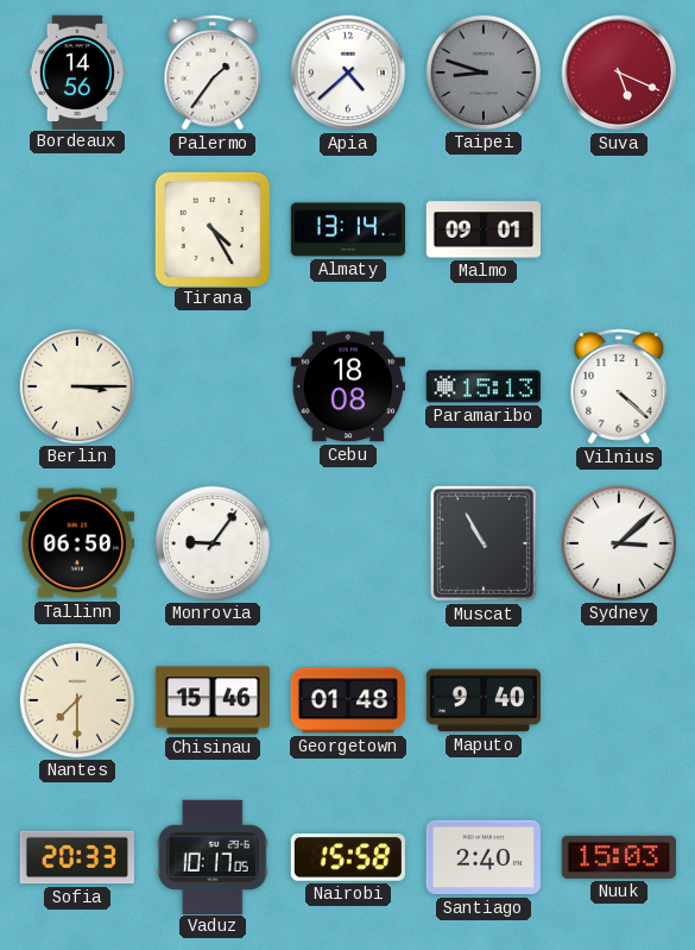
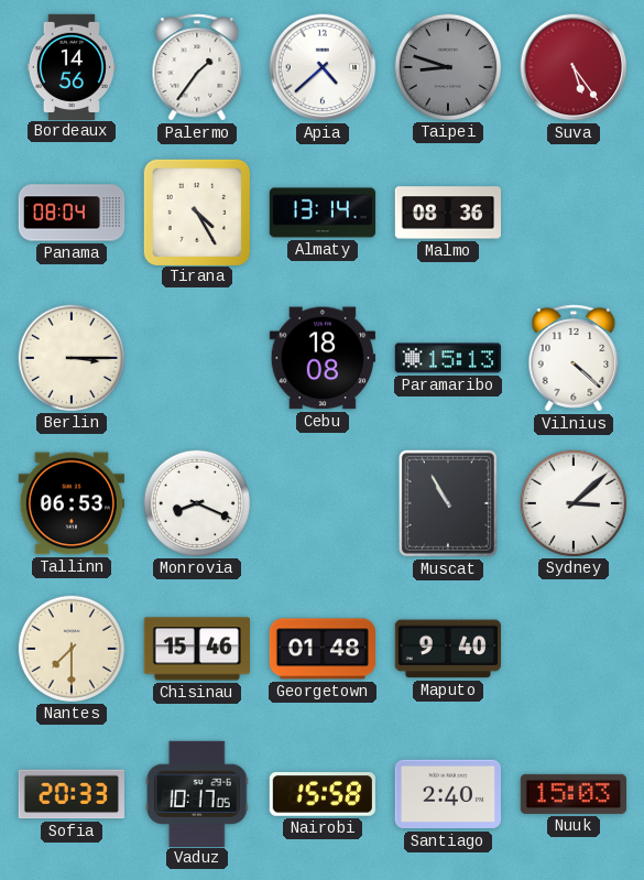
Suva: 5:19 -> 5:24
Panama: none -> 08:04
Malmo: 09:01 -> 08:36
Tallinn: 06:50 -> 06:53
Monrovia: 9:06 -> 8:19
